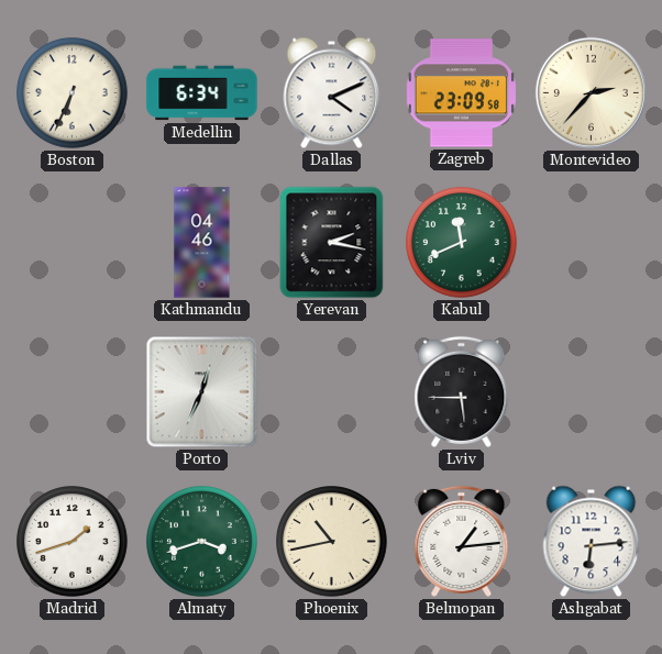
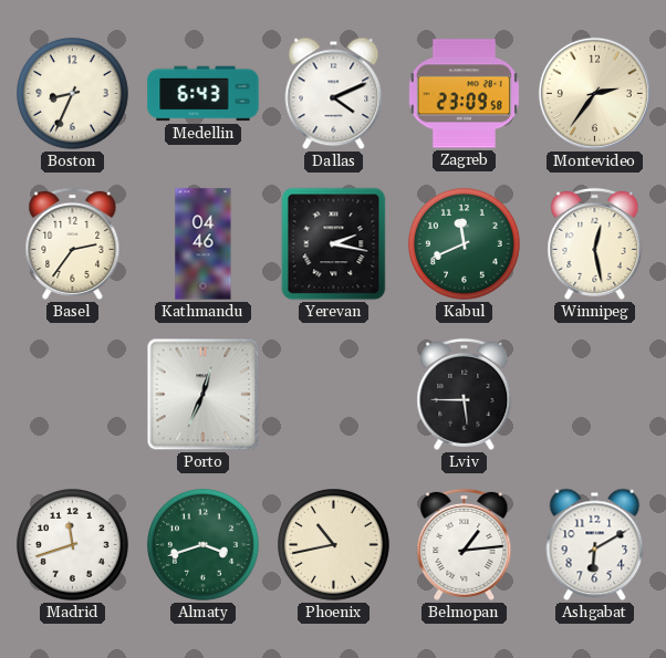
Boston: 6:34 -> 8:34
Medellin: 6:34 -> 6:43
Montevideo: 2:37 -> 2:36
Basel: none -> 2:36
Winnipeg: none -> 12:28
Madrid: 1:42 -> 11:42
Ashgabat: 6:14 -> 6:10
